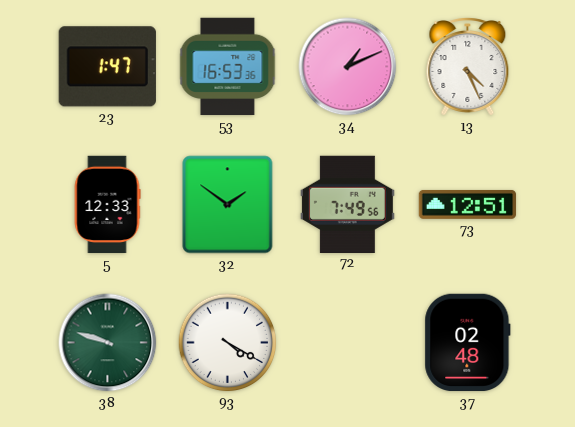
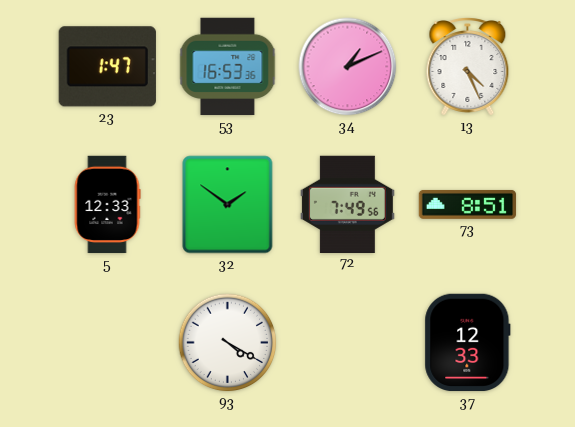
73: 12:51 -> 8:51
38: 9:48 -> none
37: 02:48 -> 12:33
